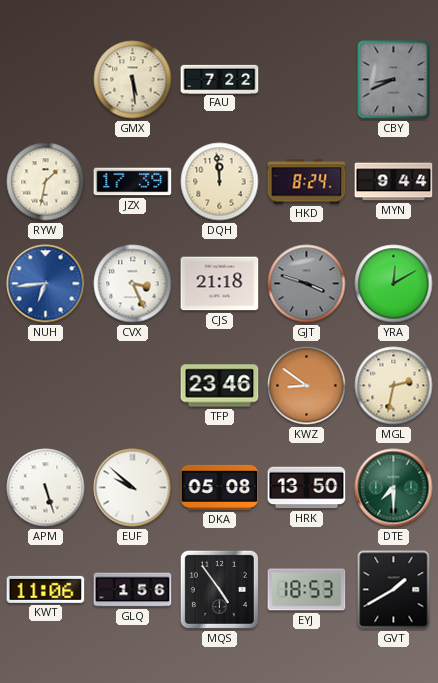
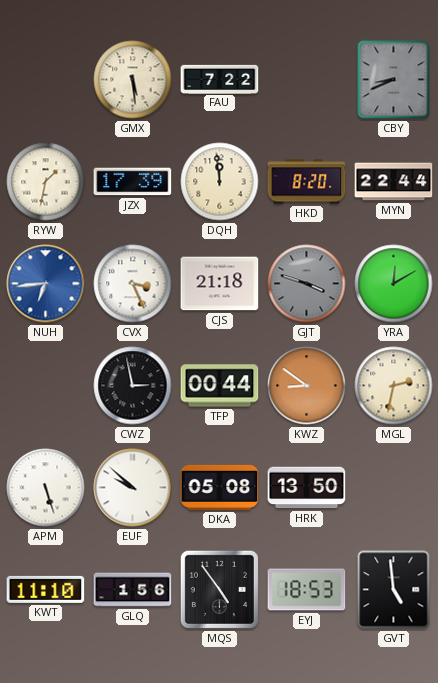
HKD: 8:24 -> 8:20
MYN: 9:44 -> 22:44
CWZ: none -> 2:58
TFP: 23:46 -> 00:44
DTE: 7:30 -> none
KWT: 11:06 -> 11:10
GVT: 1:40 -> 4:59
